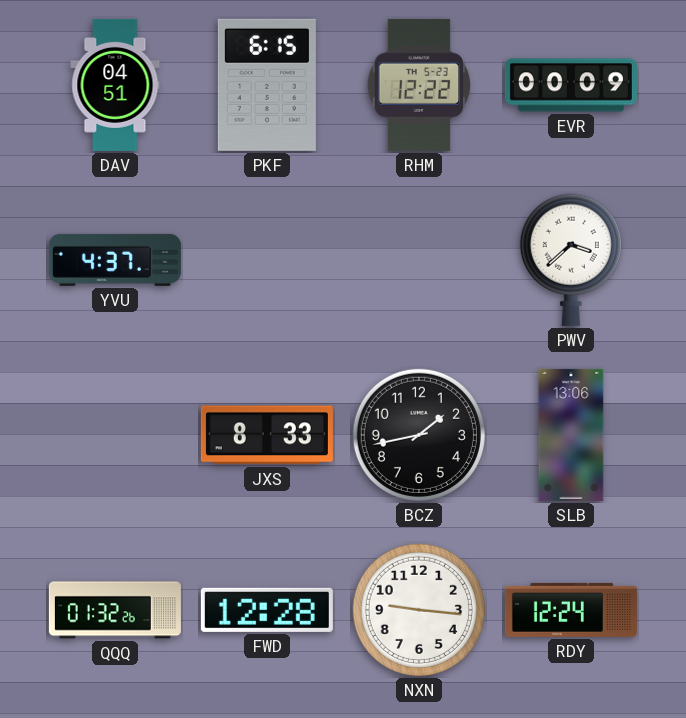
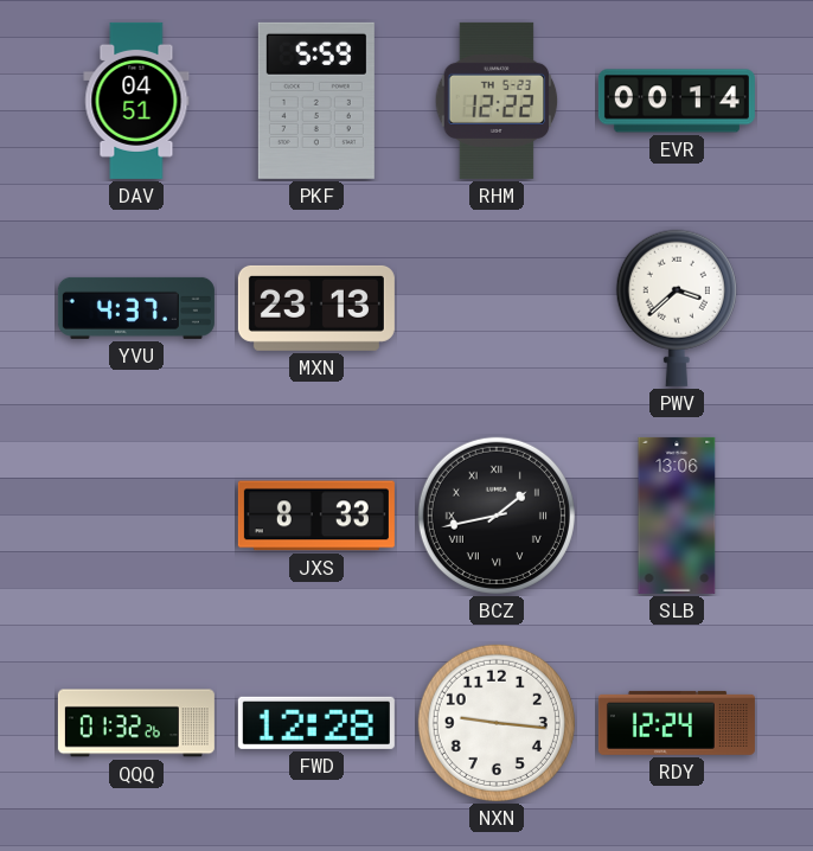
PKF: 6:15 -> 5:59
EVR: 00:09 -> 00:14
MXN: none -> 23:13
BCZ numerals: Arabic -> Roman
